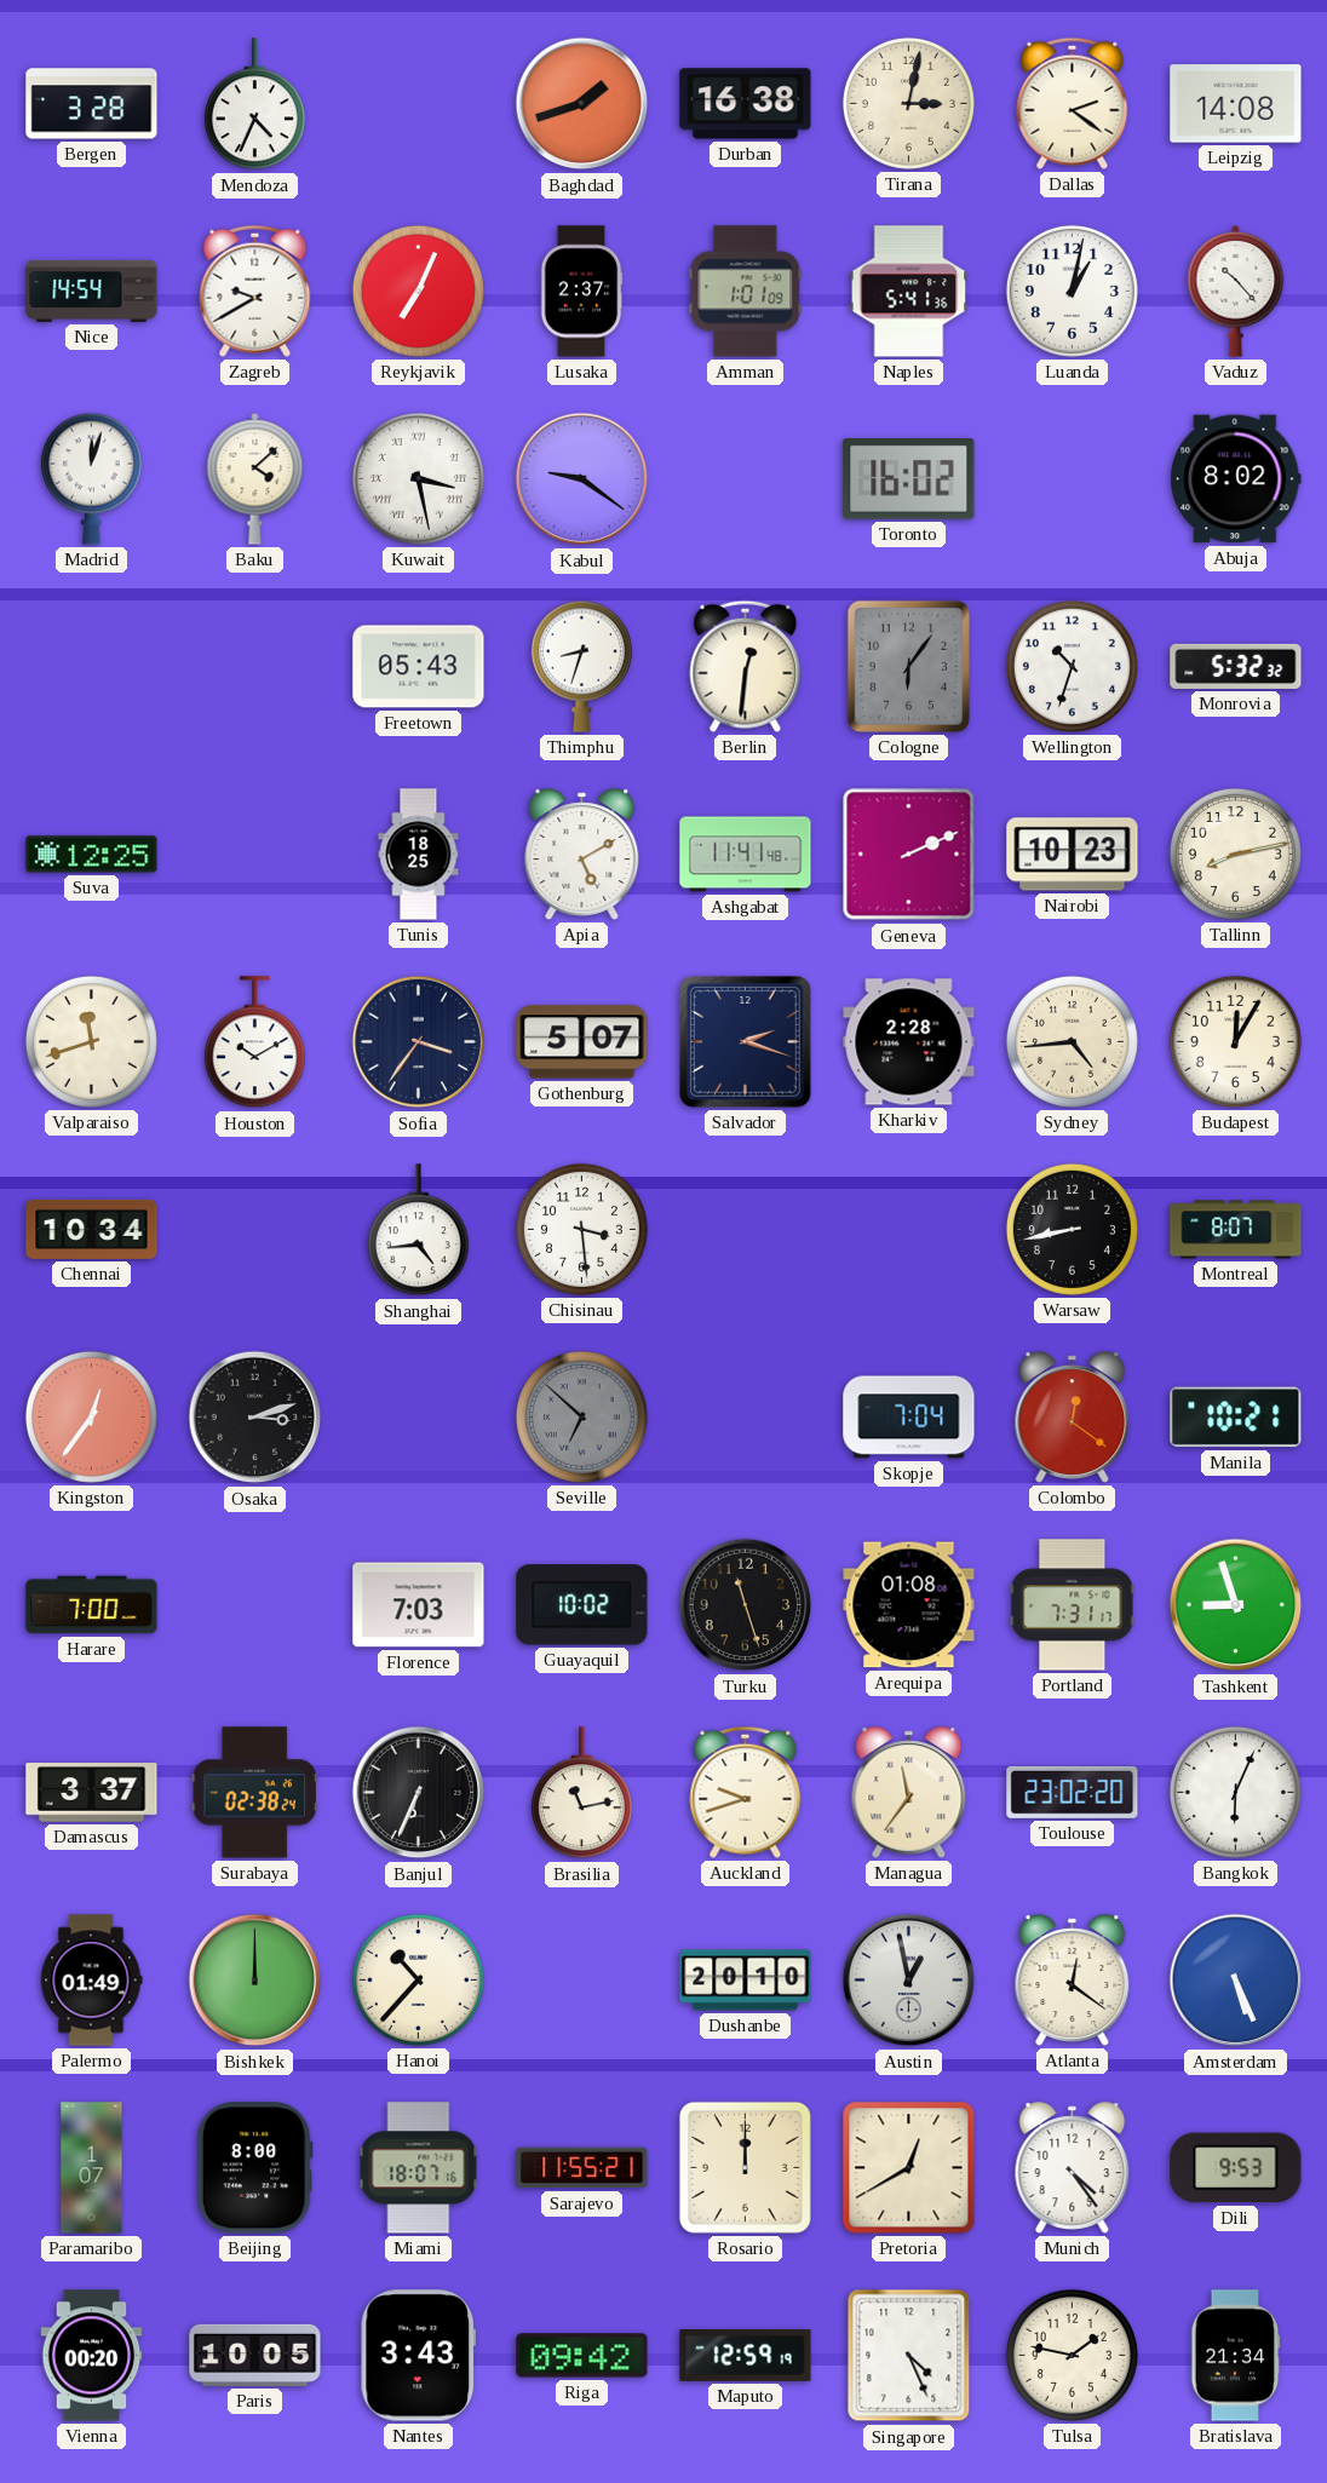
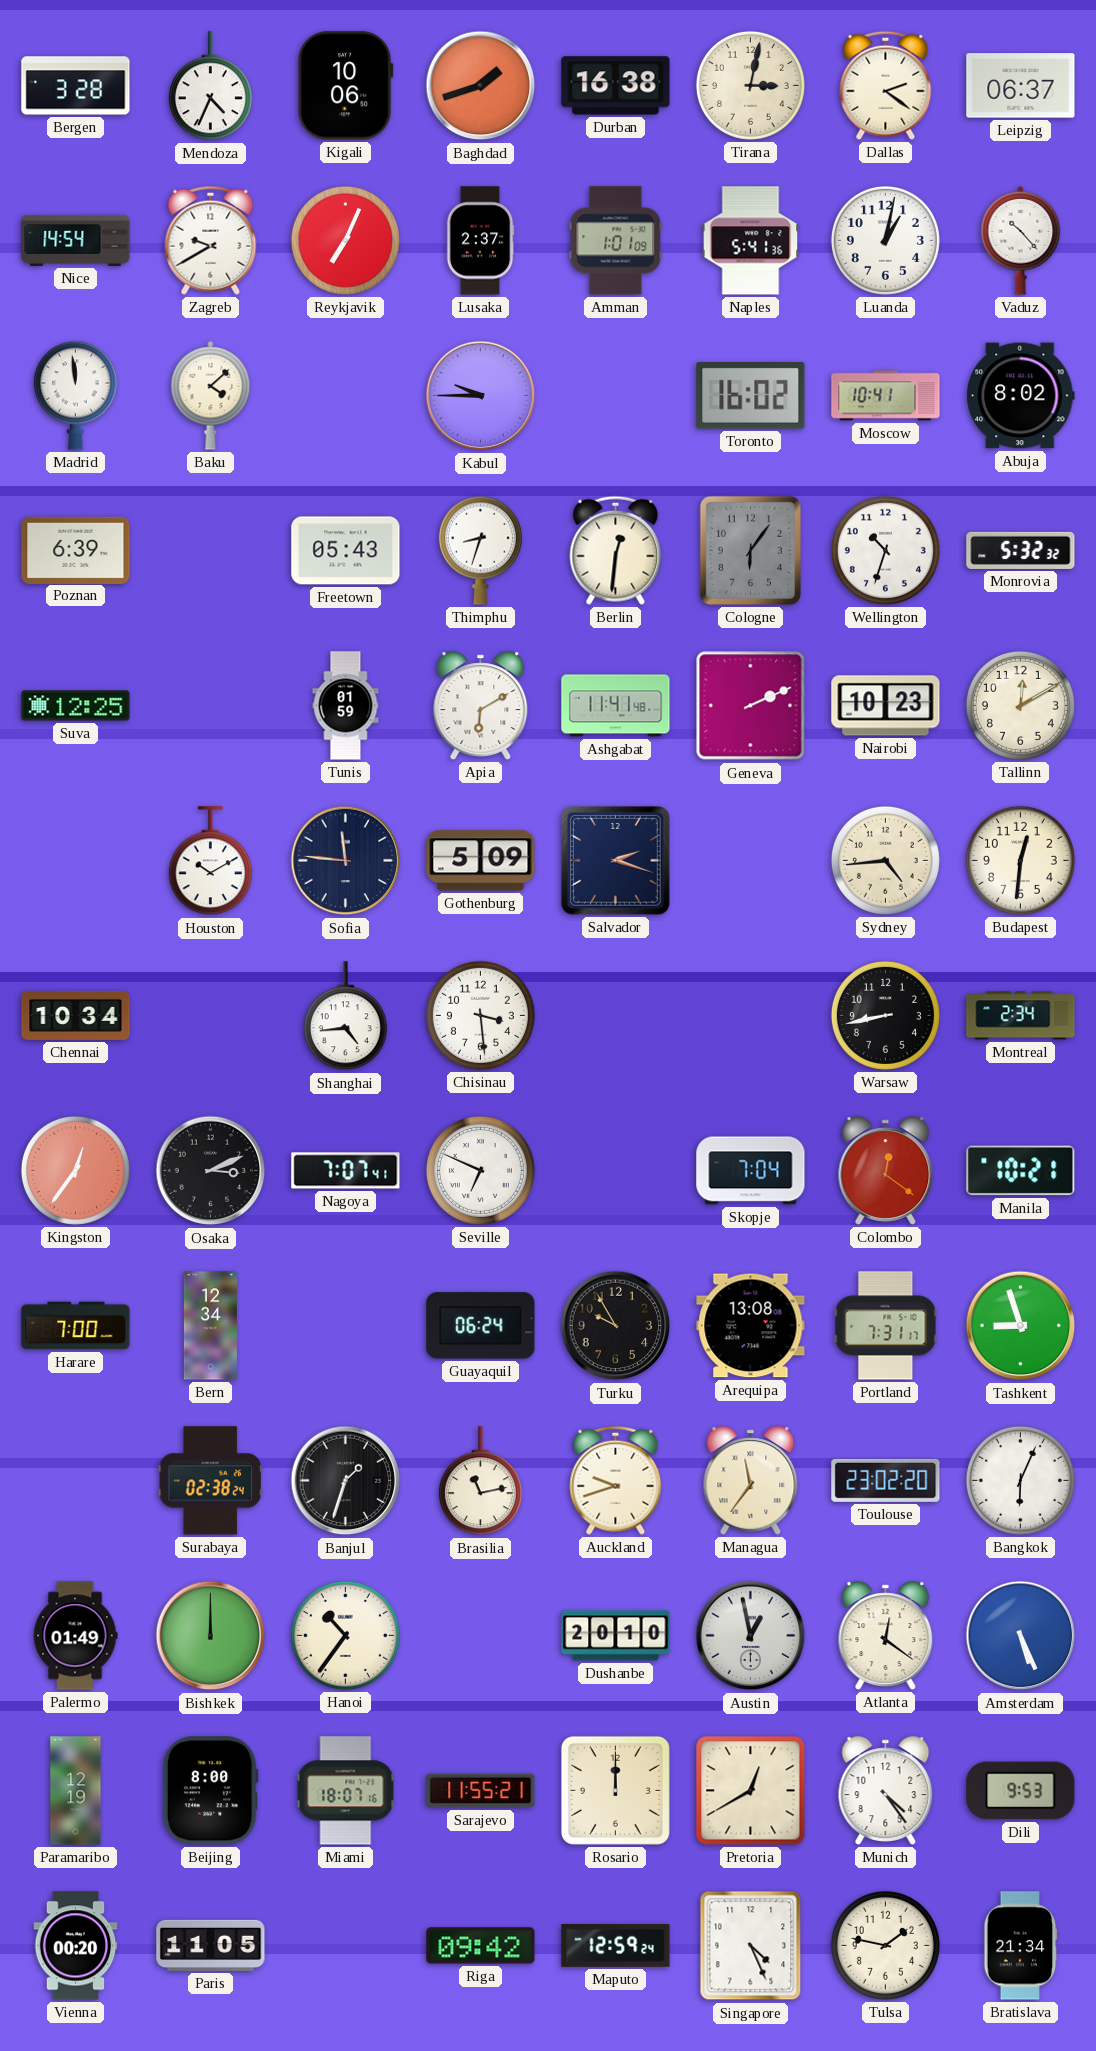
Kigali: none -> 10:06
Leipzig: 14:08 -> 06:37
Madrid: 12:03 -> 11:59
Kuwait: 3:28 -> none
Kabul: 9:21 -> 9:45
Moscow: none -> 10:41
Poznan: none -> 6:39
Tunis: 18:25 -> 01:59
Apia: 5:10 -> 6:10
Tallinn: 8:13 -> 12:10
Valparaiso: 11:42 -> none
Sofia: 3:36 -> 11:46
Gothenburg: 5:07 -> 5:09
Kharkiv: 2:28 -> none
Budapest: 12:05 -> 12:31
Montreal: 8:07 -> 2:34
Osaka: 3:12 -> 3:11
Nagoya: none -> 7:07
Seville: 6:52 -> 6:49
Seville dial: grey -> white
Bern: none -> 12:34
Florence: 7:03 -> none
Guayaquil: 10:02 -> 06:24
Turku: 11:27 -> 9:55
Arequipa: 01:08 -> 13:08
Damascus: 3:37 -> none
Banjul: 6:34 -> 1:33
Hanoi: 10:37 -> 10:36
Paramaribo: 1:07 -> 12:19
Paris: 10:05 -> 11:05
Nantes: 3:43 -> none
Maputo: 12:59:19 -> 12:59:24
